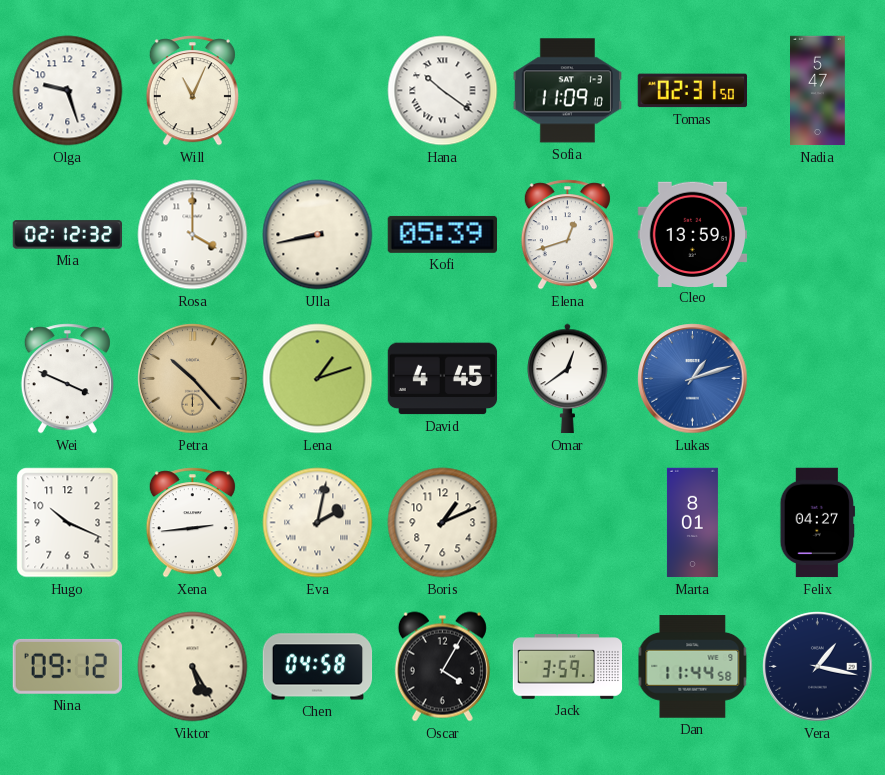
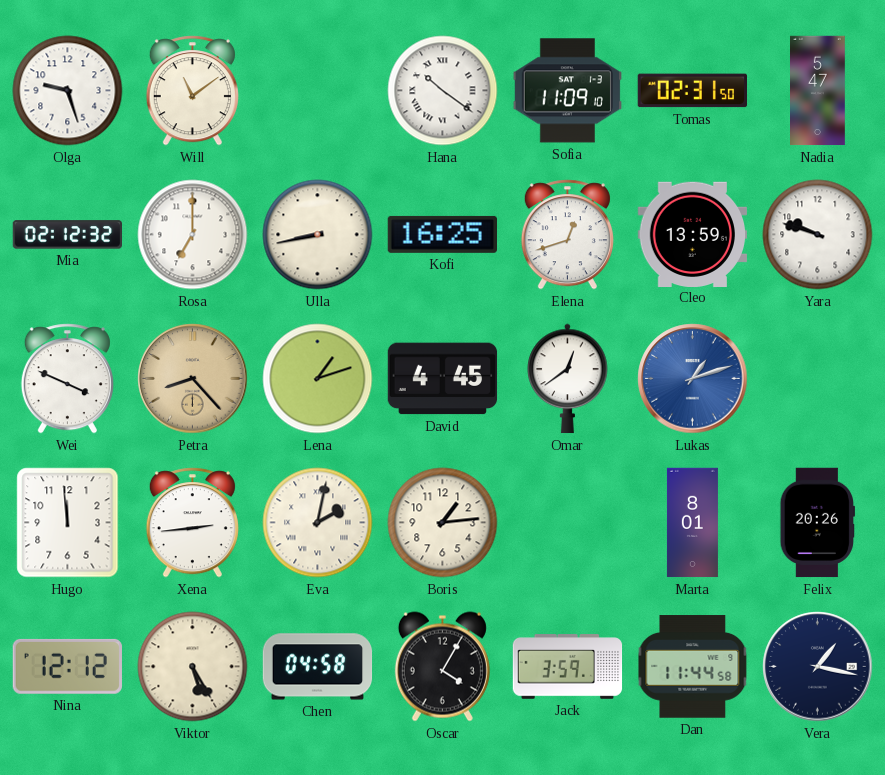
Will: 11:04 -> 11:09
Rosa: 4:00 -> 7:00
Kofi: 05:39 -> 16:25
Yara: none -> 9:48
Petra: 10:23 -> 8:23
Hugo: 10:19 -> 11:59
Boris: 1:11 -> 1:14
Felix: 04:27 -> 20:26
Nina: 09:12 -> 12:12
